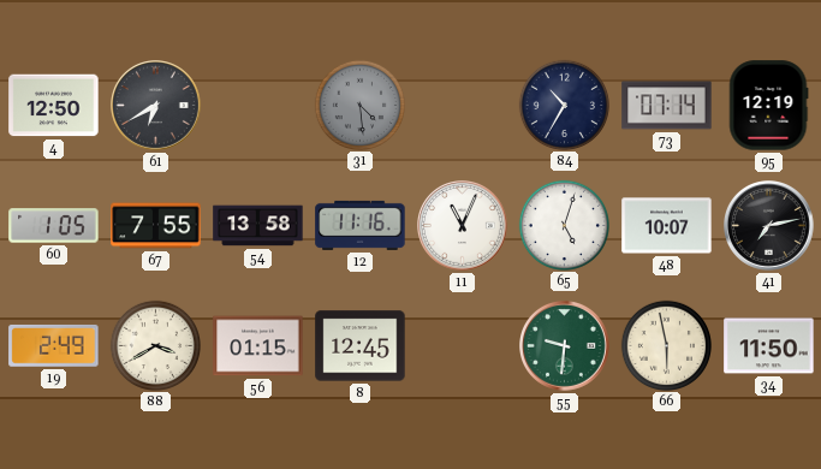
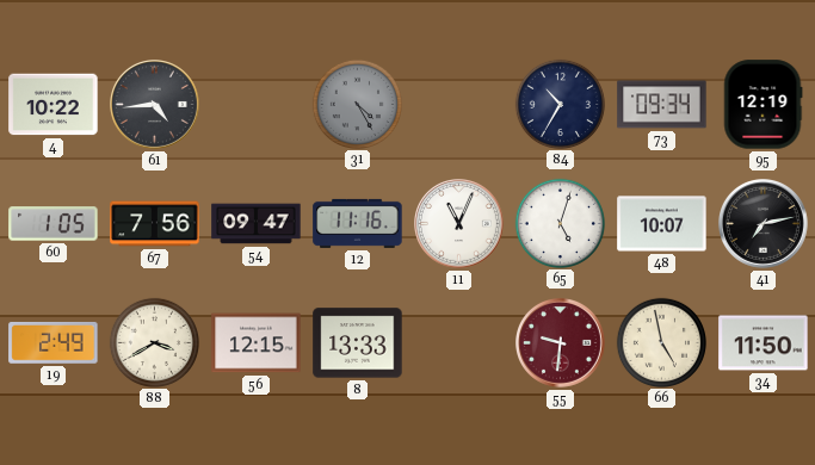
4: 12:50 -> 10:22
61: 6:40 -> 4:44
31: 4:29 -> 4:25
73: 07:14 -> 09:34
67: 7:55 -> 7:56
54: 13:58 -> 09:47
56: 01:15 -> 12:15
8: 12:45 -> 13:33
55 dial: green -> burgundy
66: 5:58 -> 4:58
